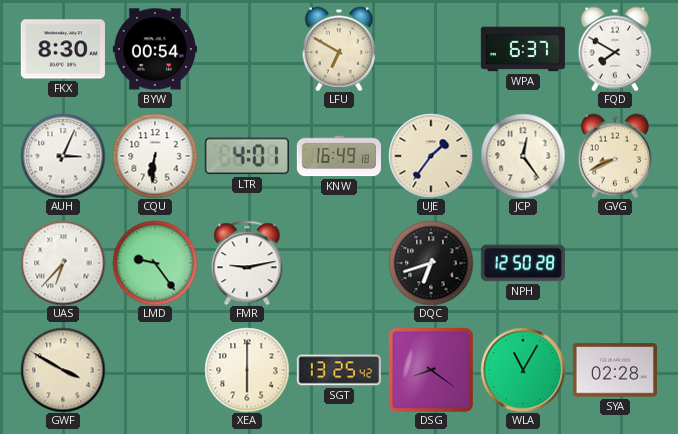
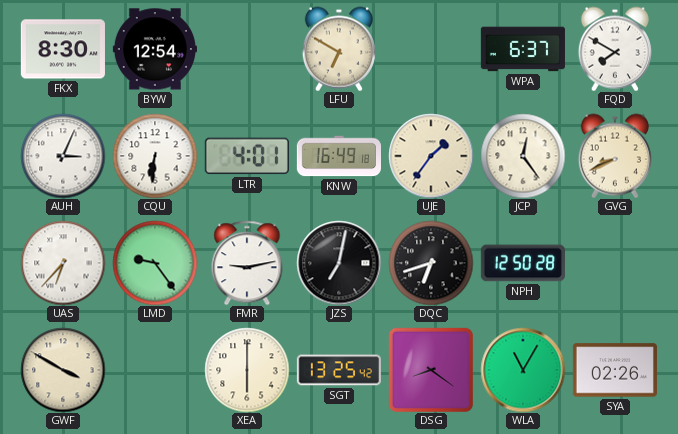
BYW: 00:54 -> 12:54
JZS: none -> 7:02
SYA: 02:28 -> 02:26
